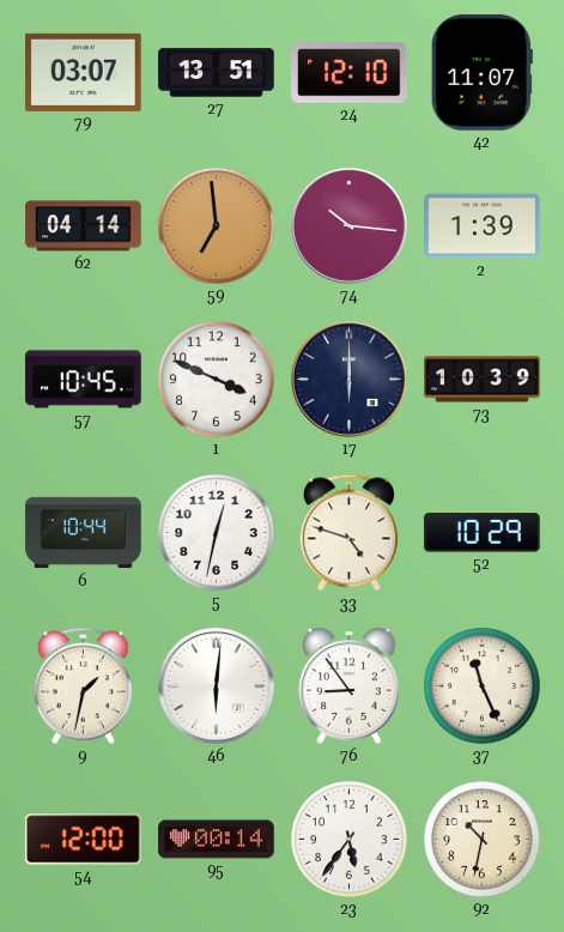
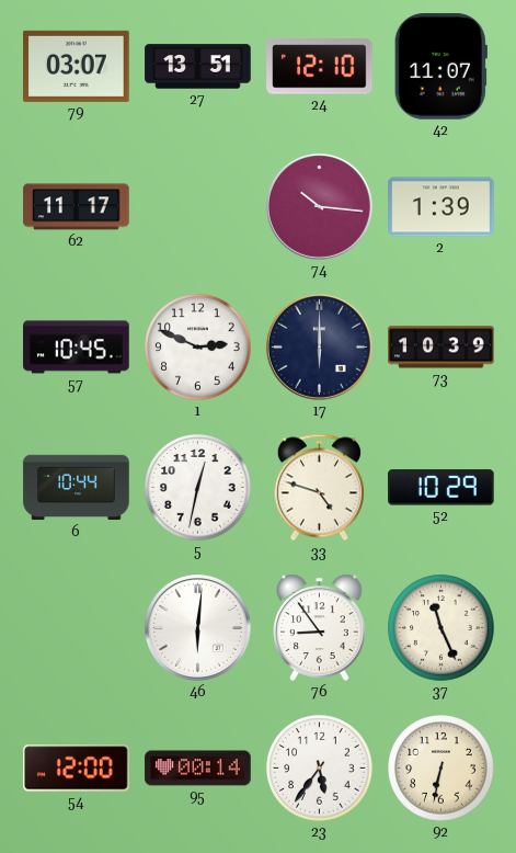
62: 04:14 -> 11:17
59: 6:59 -> none
1: 3:49 -> 2:49
9: 1:32 -> none
92: 10:32 -> 6:32
